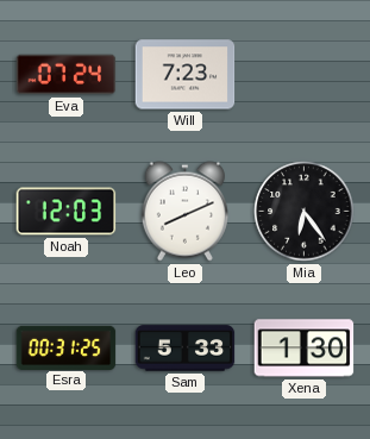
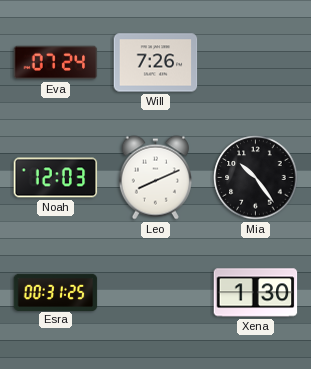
Will: 7:23 -> 7:26
Mia: 6:24 -> 10:24
Sam: 5:33 -> none
